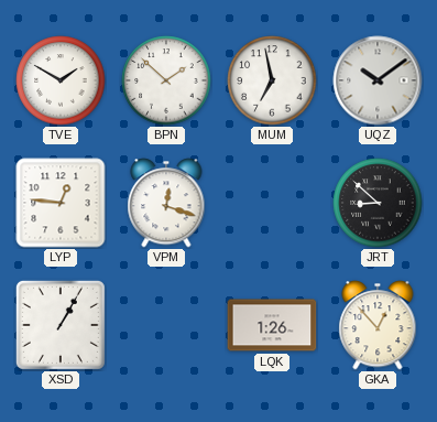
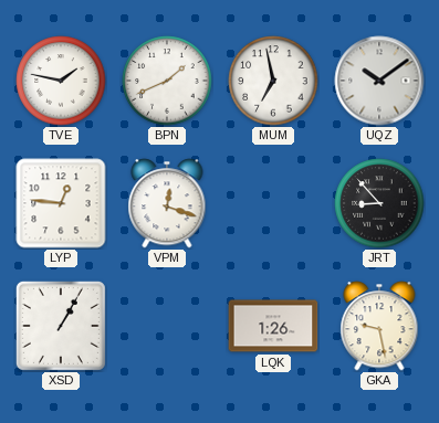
TVE: 1:50 -> 1:47
BPN: 1:52 -> 1:41
JRT: 8:52 -> 8:53
GKA: 12:53 -> 9:28
